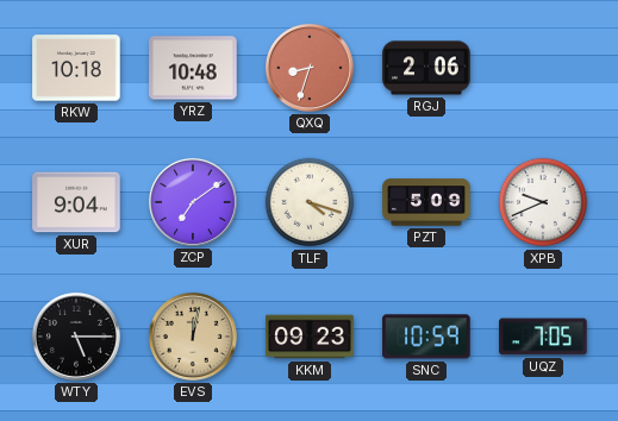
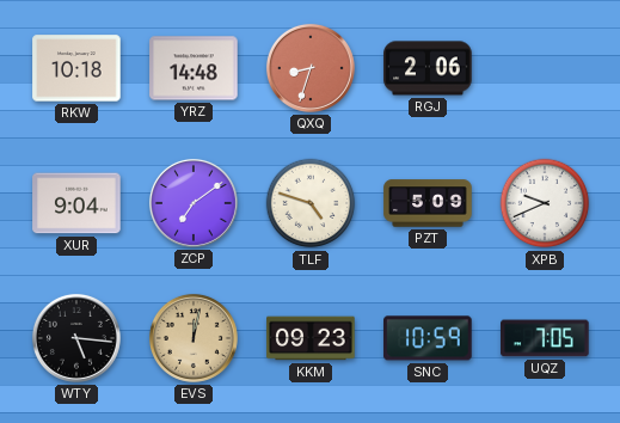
YRZ: 10:48 -> 14:48
TLF: 4:18 -> 4:48
WTY: 5:15 -> 5:16
